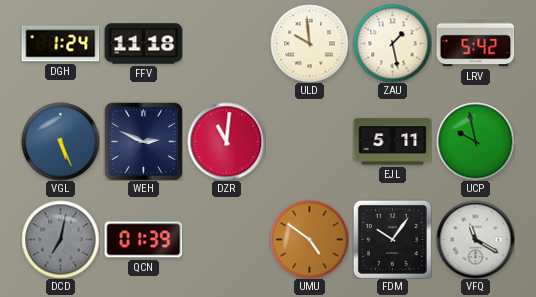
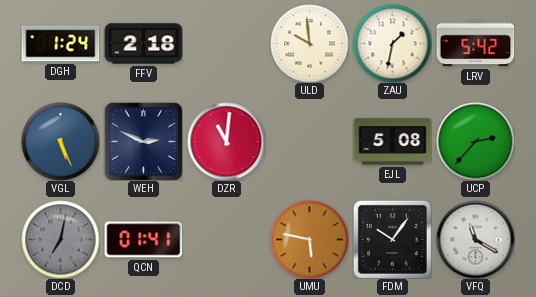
FFV: 11:18 -> 2:18
ZAU: 1:28 -> 1:32
EJL: 5:11 -> 5:08
UCP: 9:58 -> 2:37
QCN: 01:39 -> 01:41
UMU: 4:51 -> 5:47
